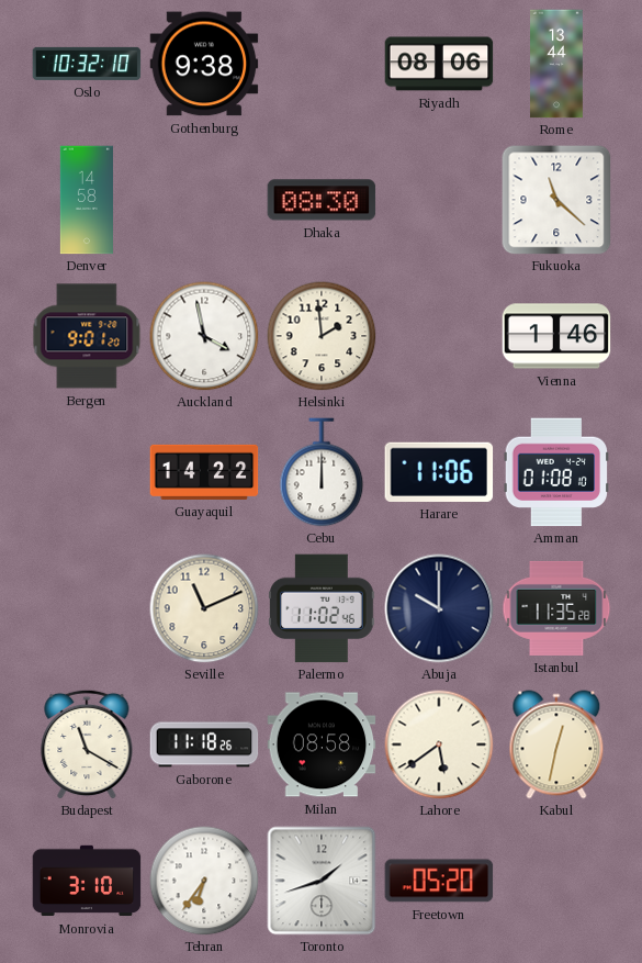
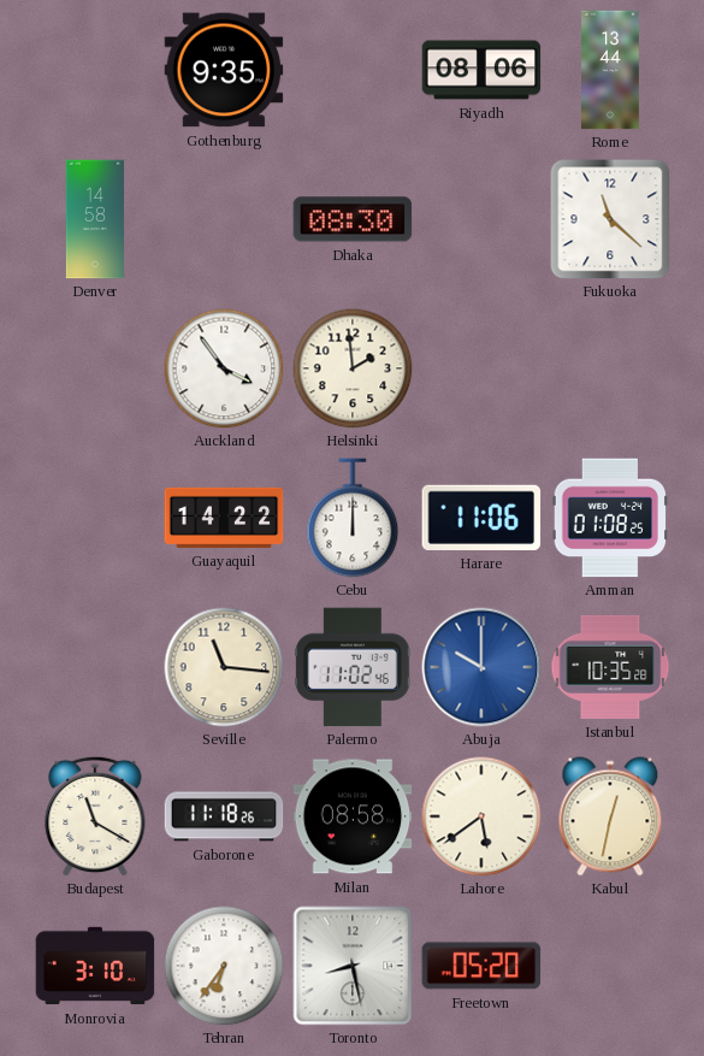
Oslo: 10:32 -> none
Gothenburg: 9:38 -> 9:35
Bergen: 9:01 -> none
Auckland: 3:58 -> 3:54
Vienna: 1:46 -> none
Amman: 01:08:10 -> 01:08:25
Seville: 11:11 -> 11:16
Abuja dial: navy -> blue
Istanbul: 11:35 -> 10:35
Toronto: 1:42 -> 8:28
